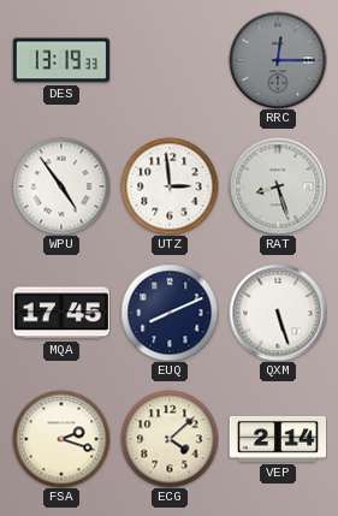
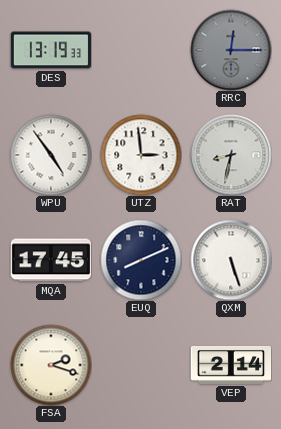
RAT: 8:27 -> 8:32
ECG: 4:08 -> none
